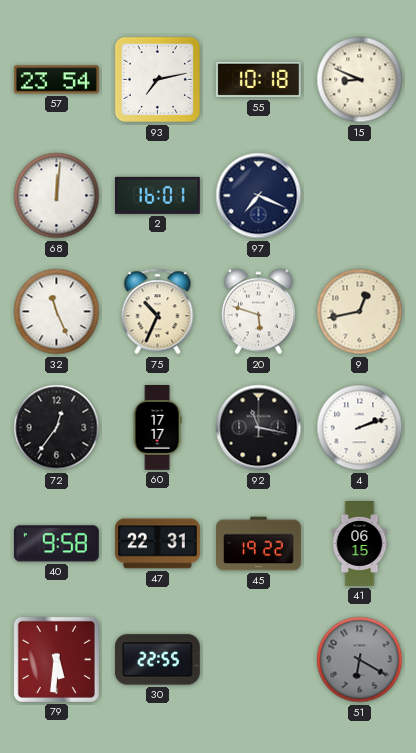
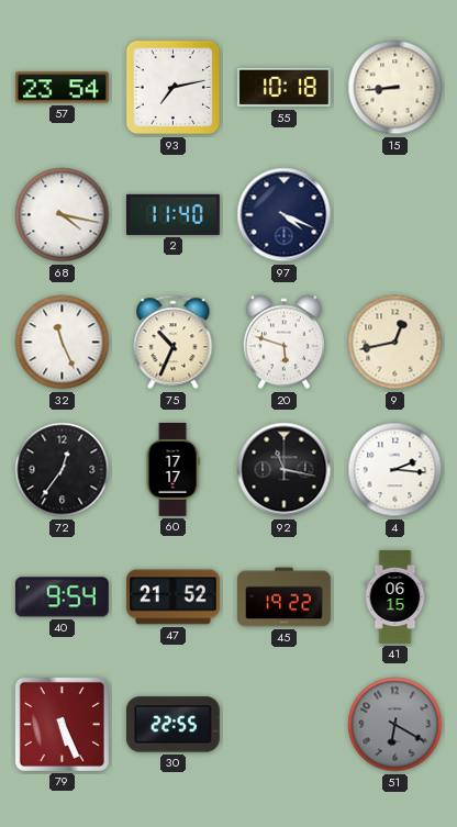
15: 8:49 -> 8:44
68: 12:01 -> 4:17
2: 16:01 -> 11:40
97: 7:19 -> 4:19
4: 2:12 -> 2:16
40: 9:58 -> 9:54
47: 22:31 -> 21:52
79: 5:31 -> 5:26
